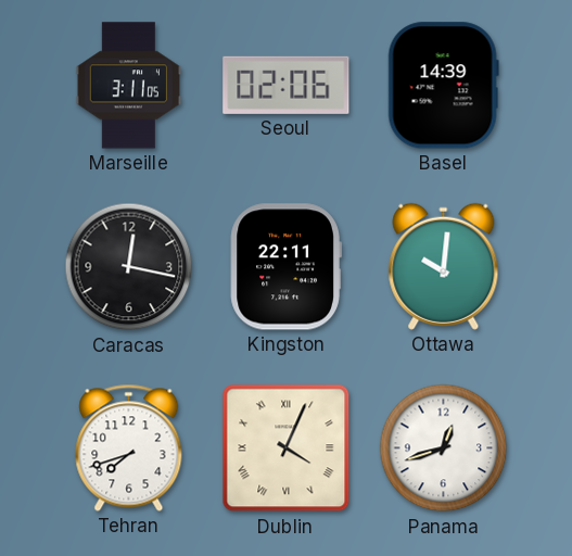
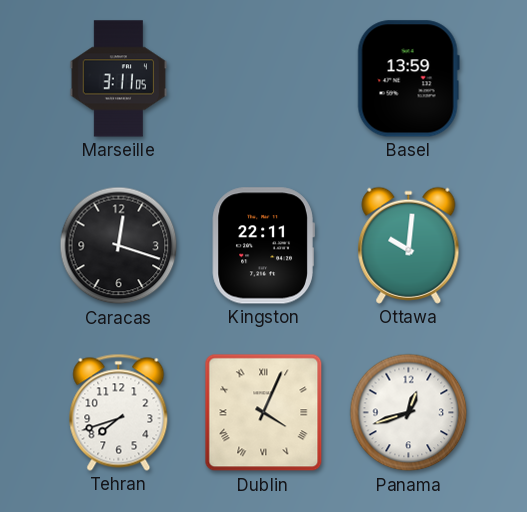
Seoul: 02:06 -> none
Basel: 14:39 -> 13:59
Caracas: 12:17 -> 12:18
